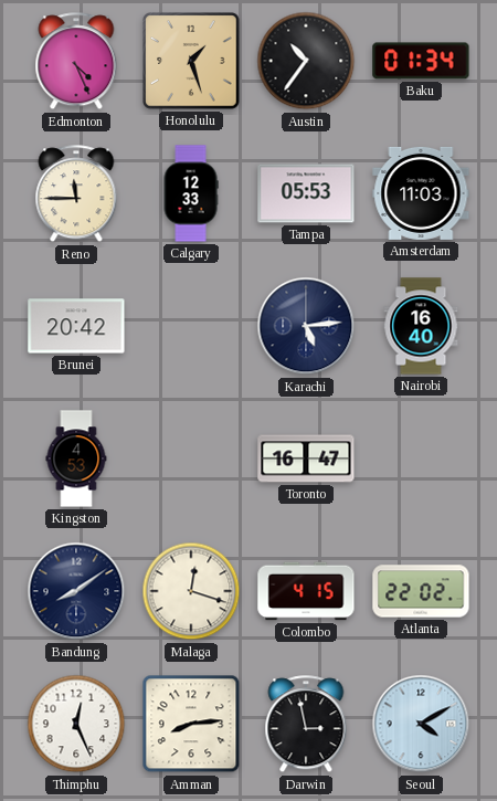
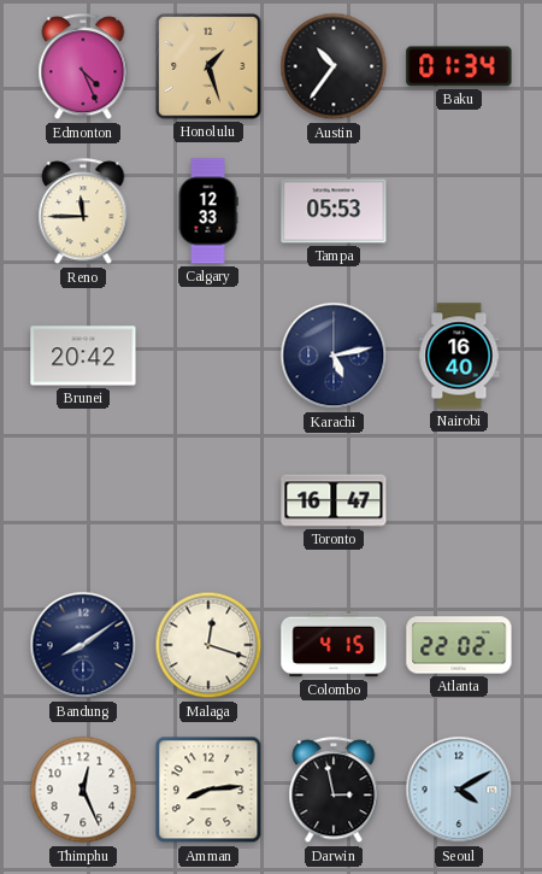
Amsterdam: 11:03 -> none
Karachi: 5:14 -> 5:13
Kingston: 4:53 -> none
